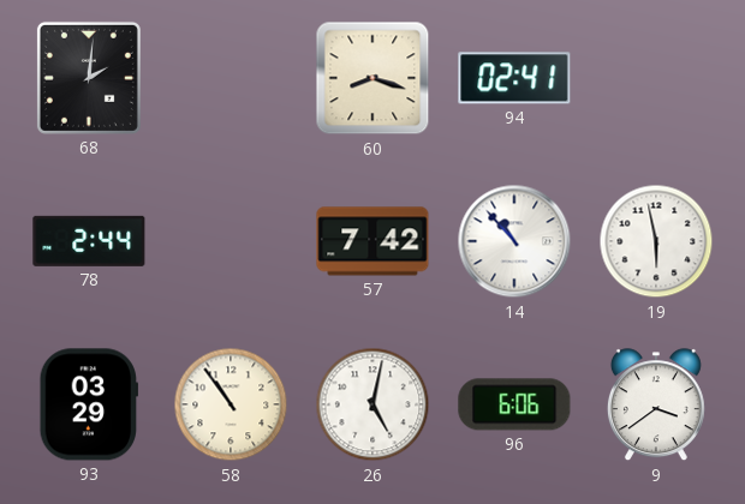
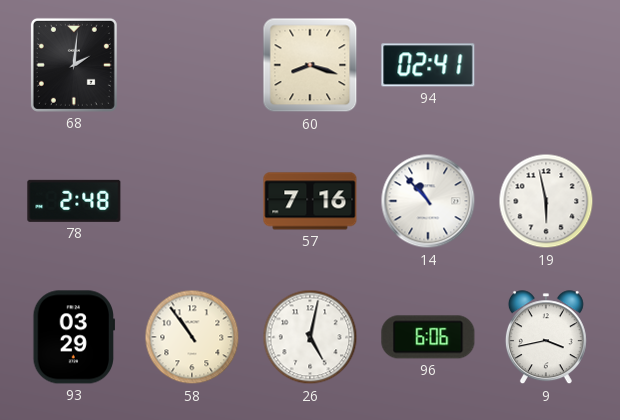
78: 2:44 -> 2:48
57: 7:42 -> 7:16
9: 3:39 -> 3:43
